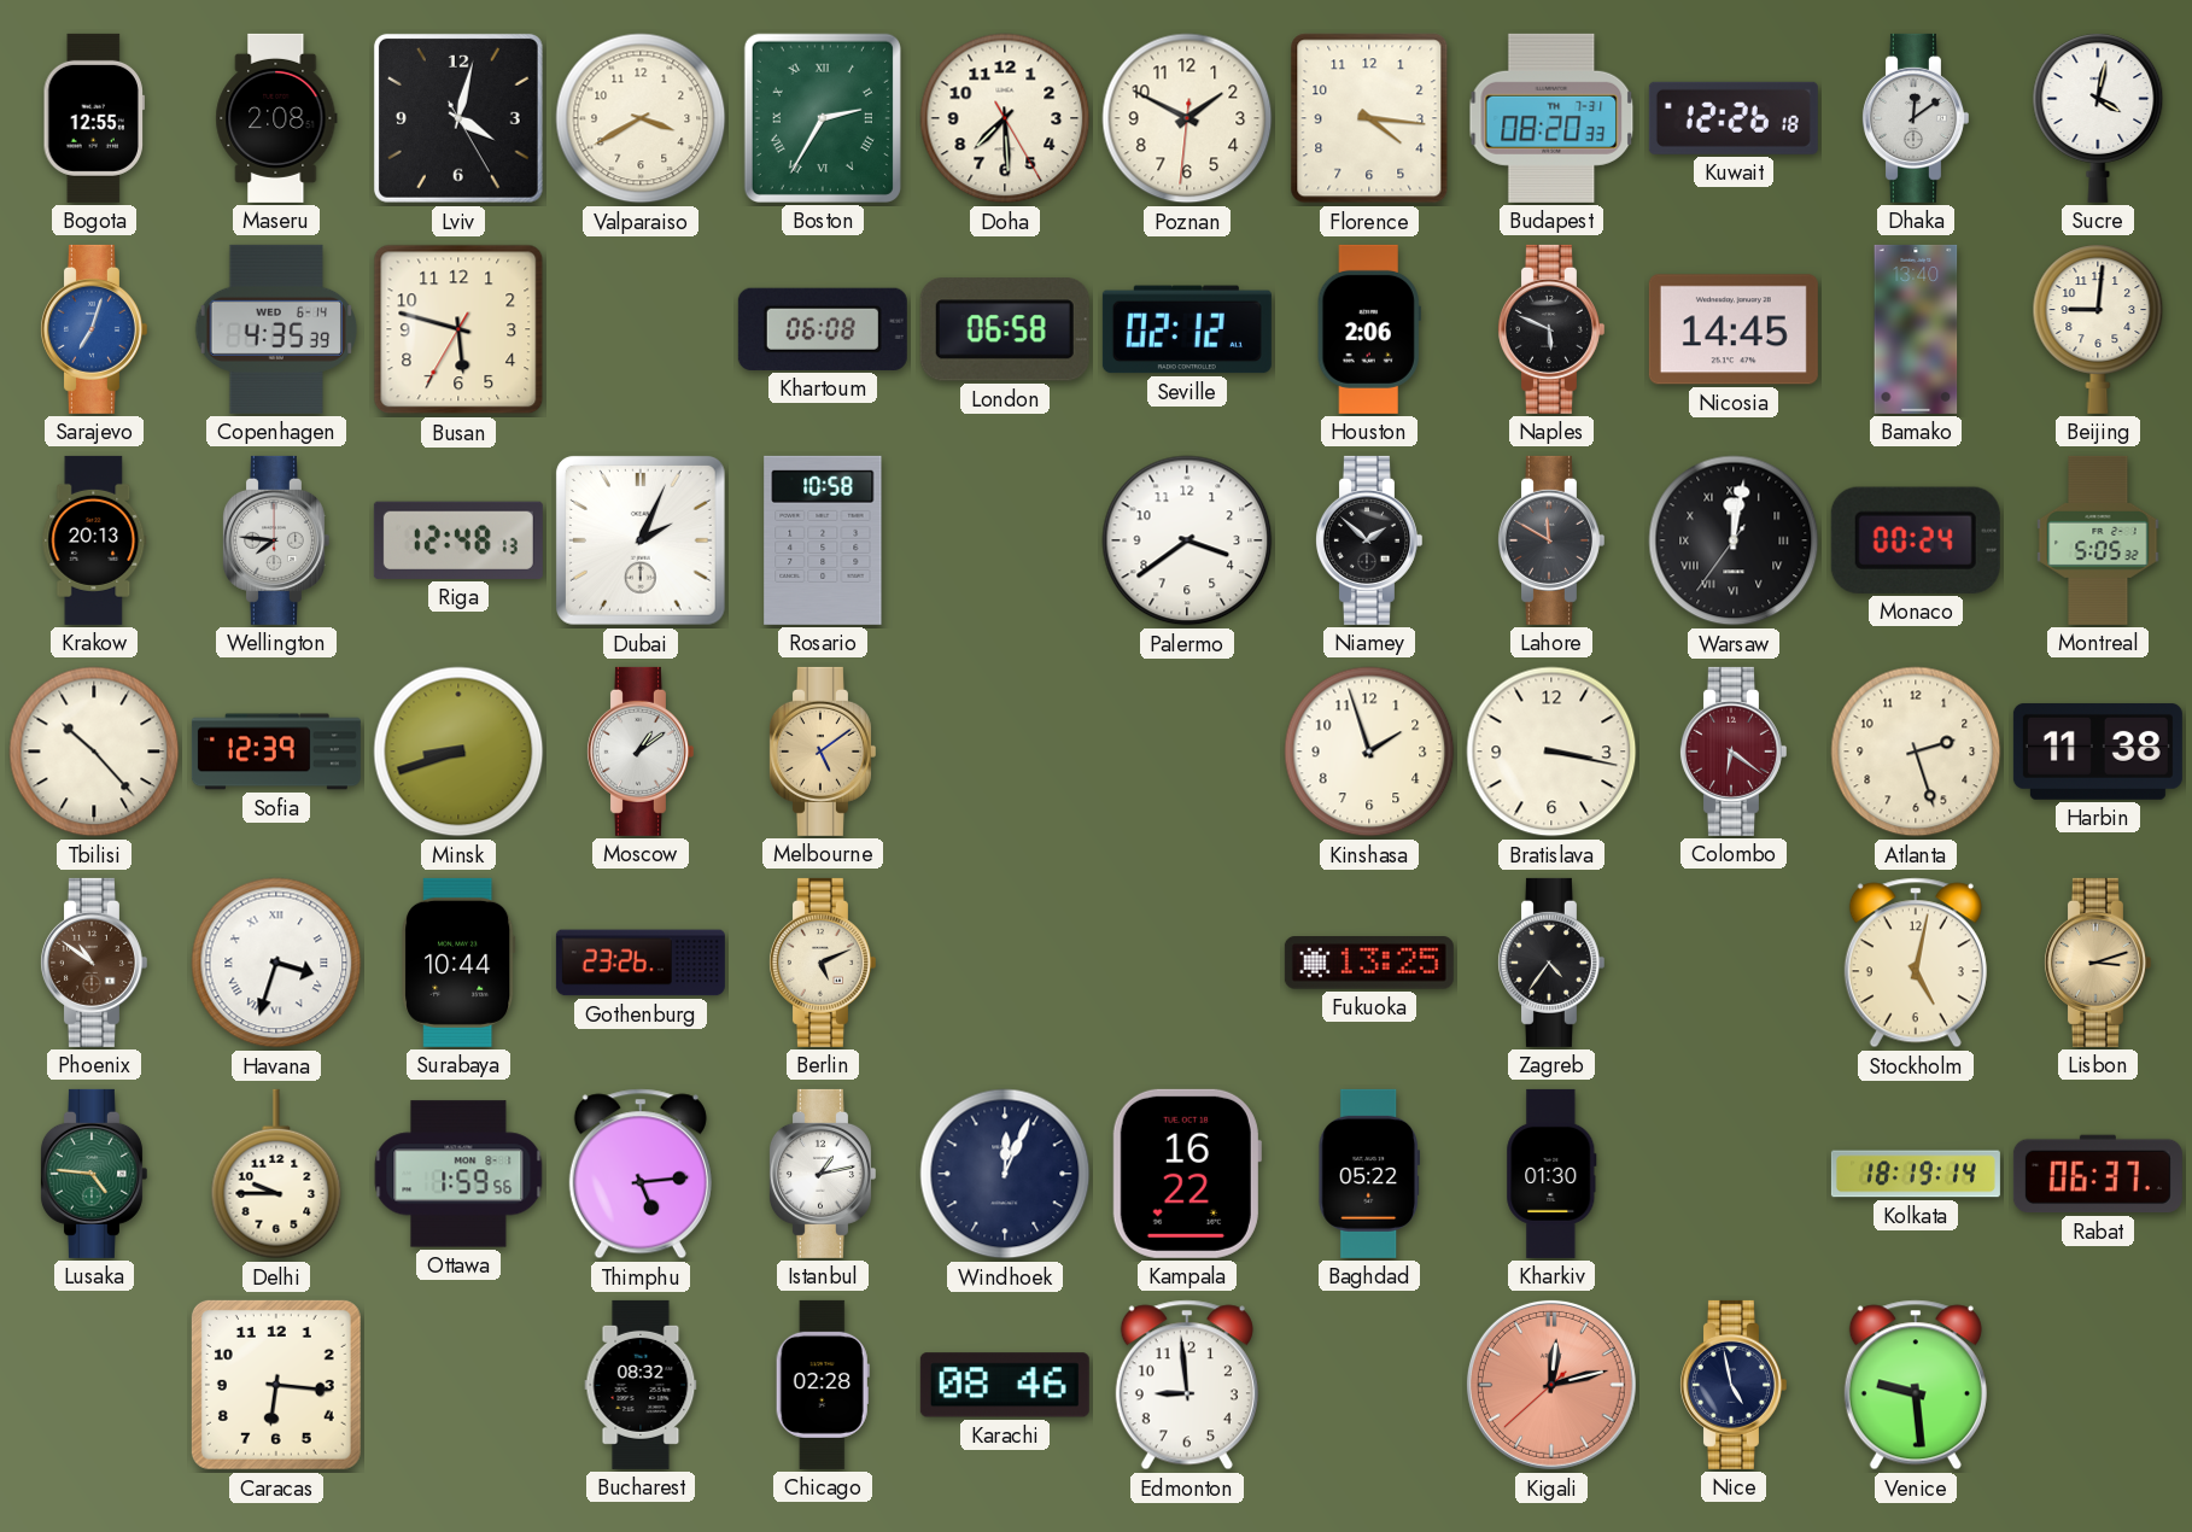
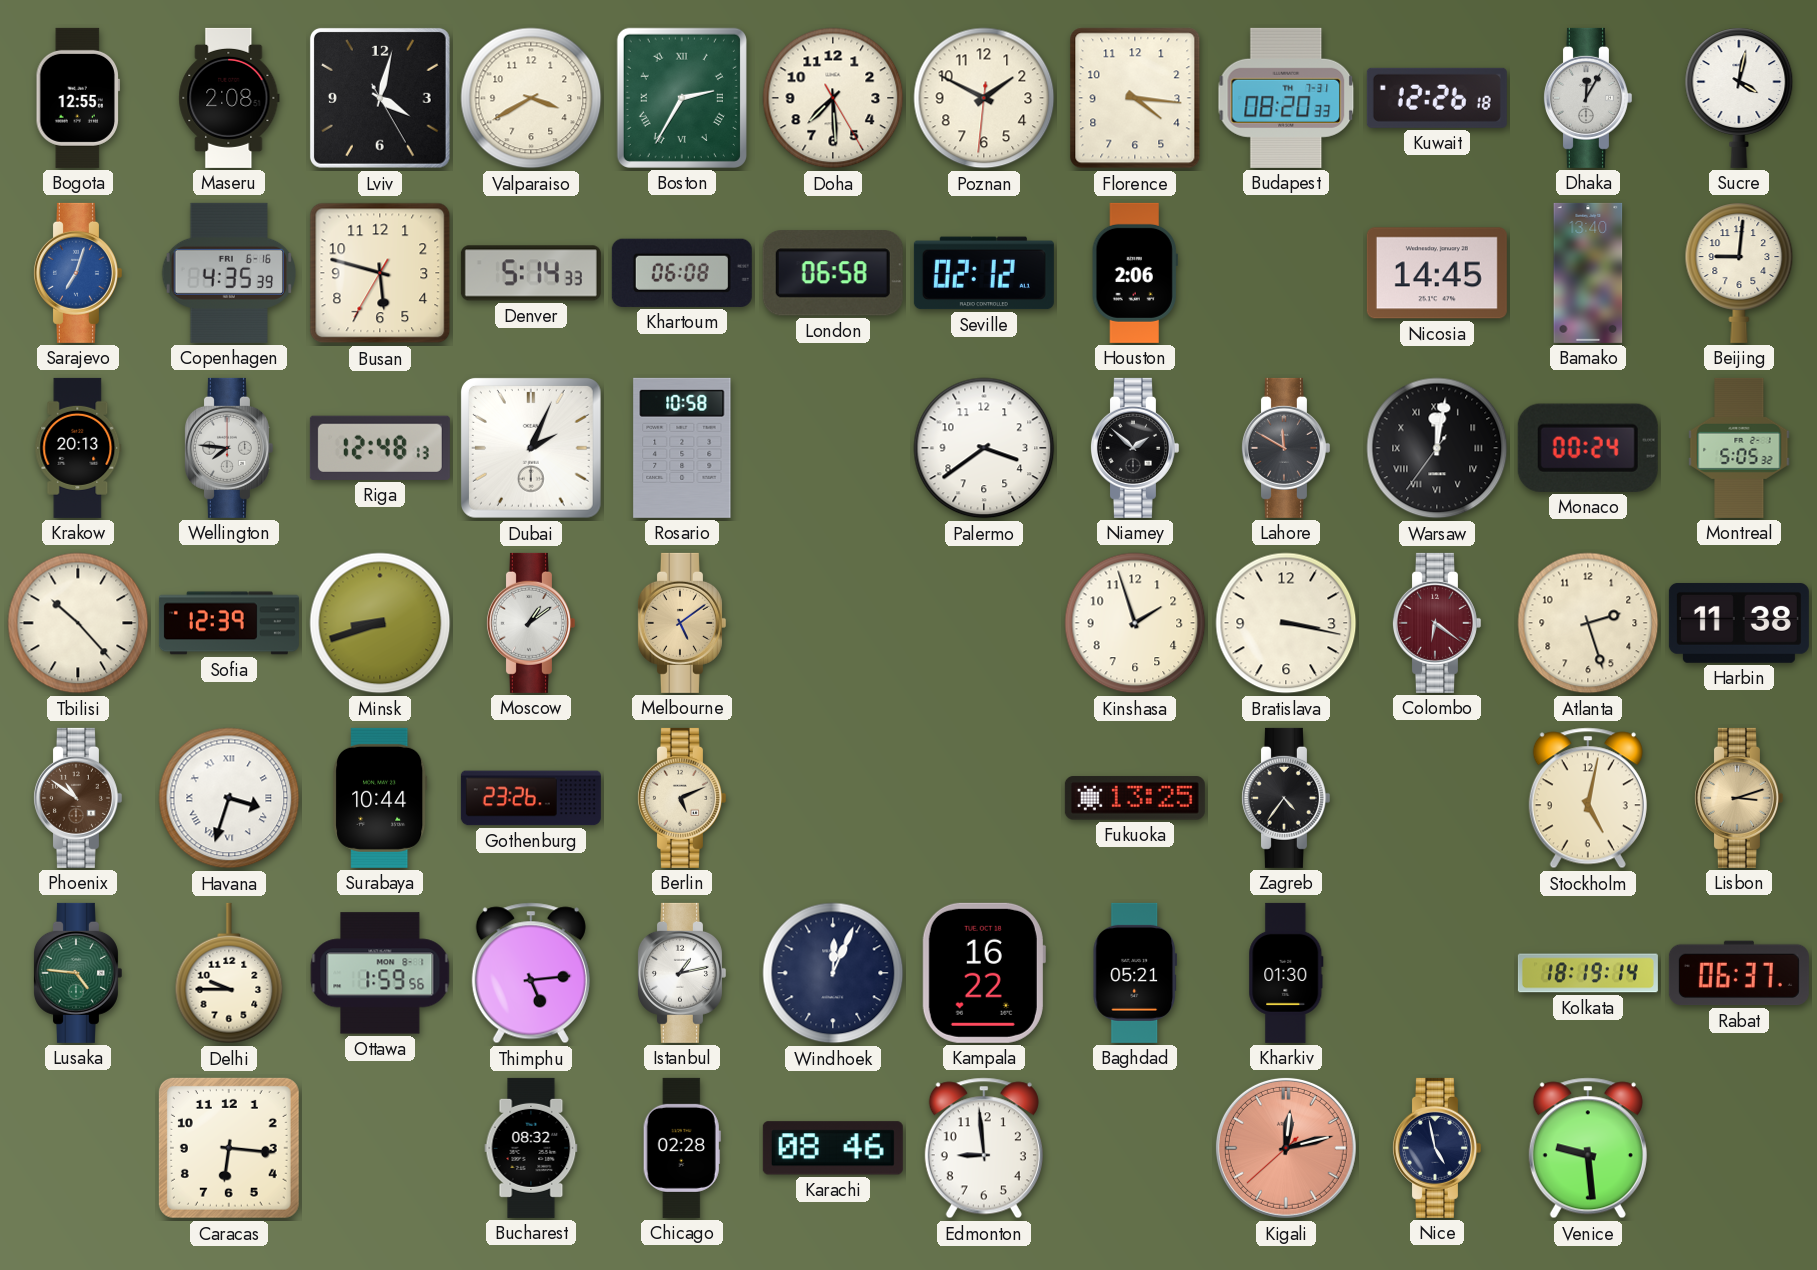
Dhaka: 12:09 -> 12:05
Copenhagen date: WED 6-14 -> FRI 6-16
Denver: none -> 5:14
Naples: 5:49 -> none
Baghdad: 05:22 -> 05:21
